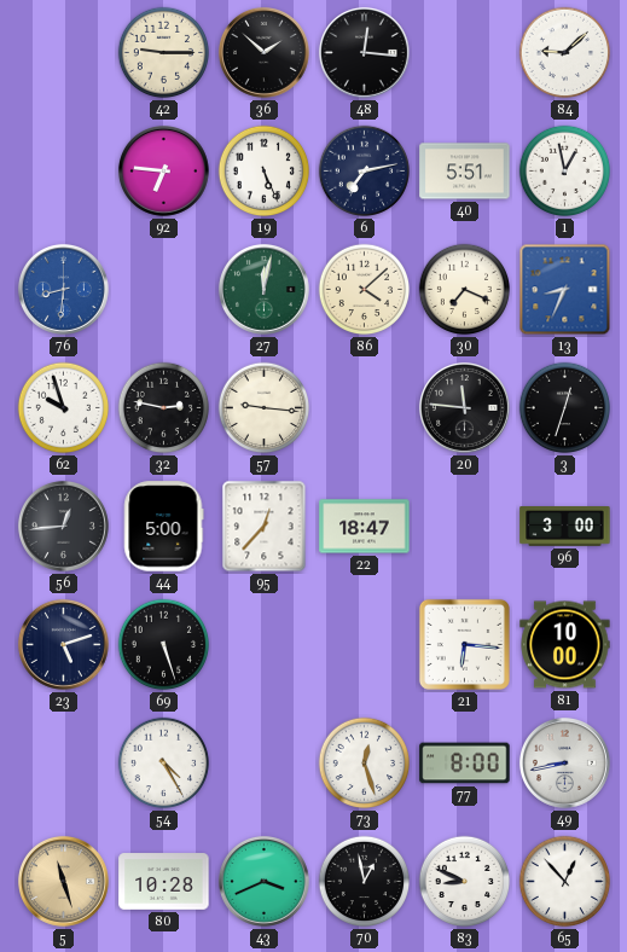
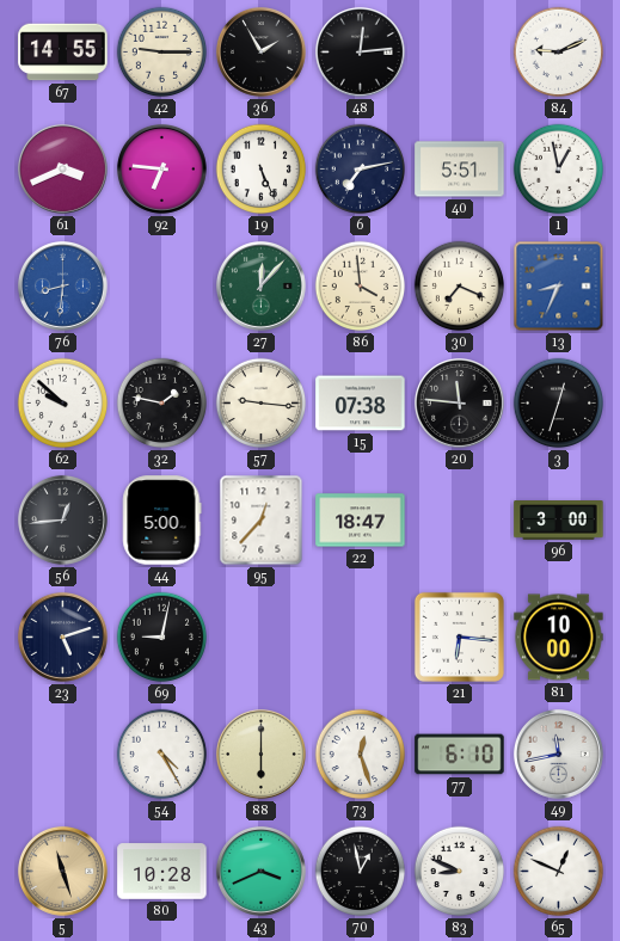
67: none -> 14:55
36: 1:52 -> 1:55
48: 12:16 -> 12:14
84: 9:08 -> 9:11
61: none -> 3:41
27: 12:02 -> 12:07
86: 4:08 -> 3:59
62: 9:57 -> 9:52
32: 2:47 -> 1:47
15: none -> 07:38
69: 5:27 -> 9:02
88: none -> 6:00
77: 8:00 -> 6:10
49: 8:43 -> 11:43
65: 12:53 -> 12:49
